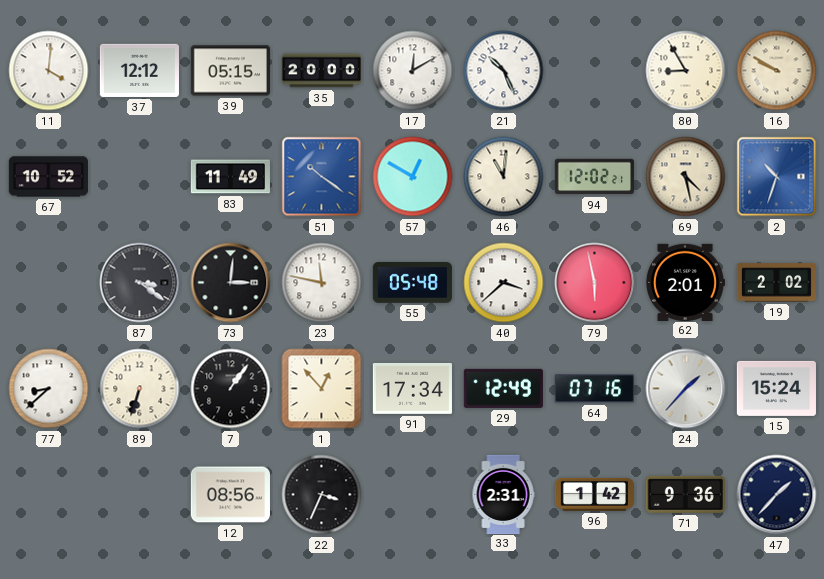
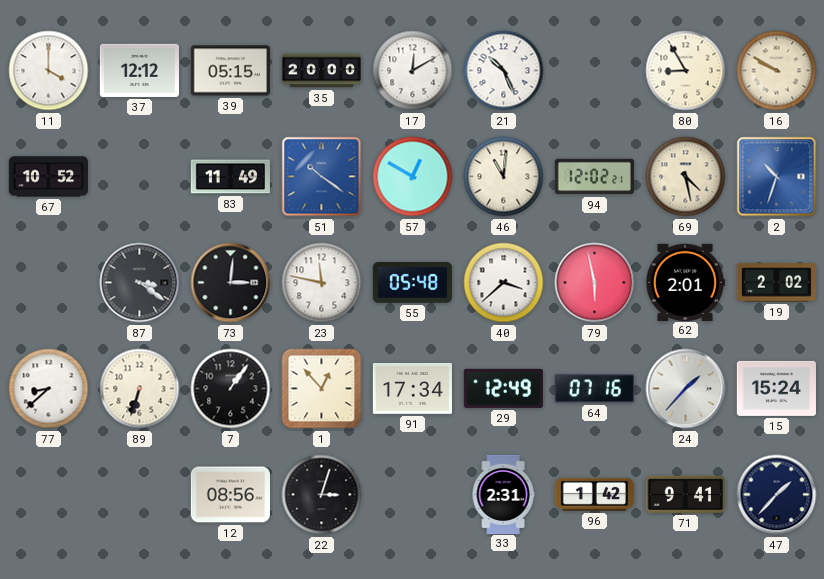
11: 4:01 -> 4:00
22: 3:34 -> 3:03
71: 9:36 -> 9:41
